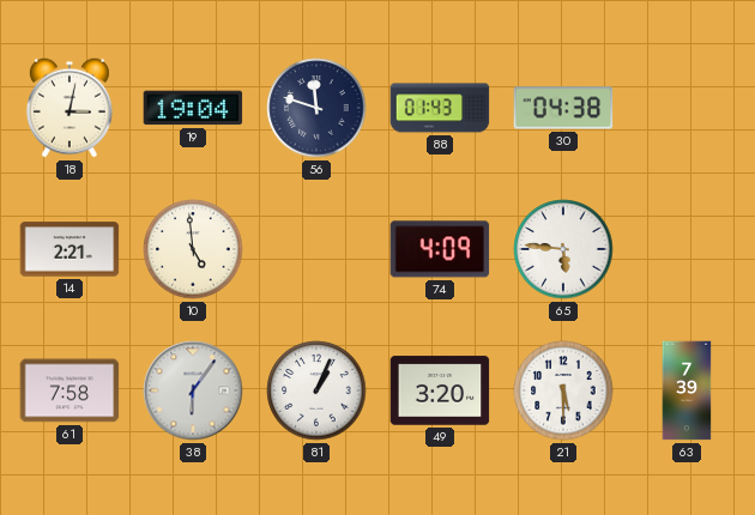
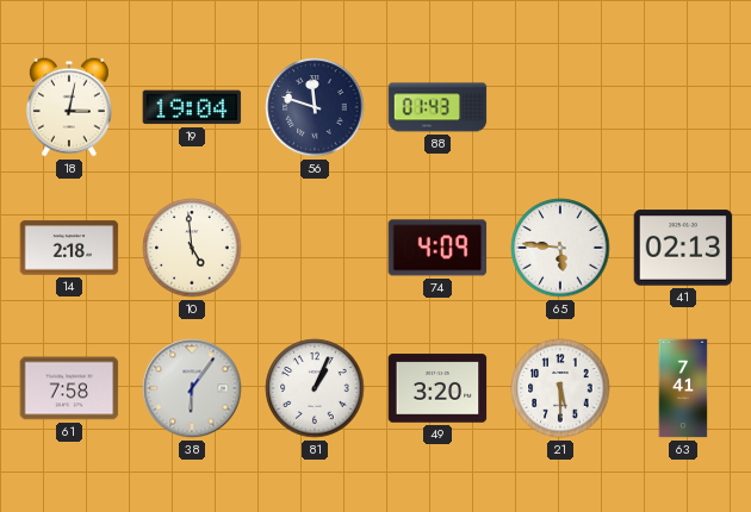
30: 04:38 -> none
14: 2:21 -> 2:18
41: none -> 02:13
63: 7:39 -> 7:41
